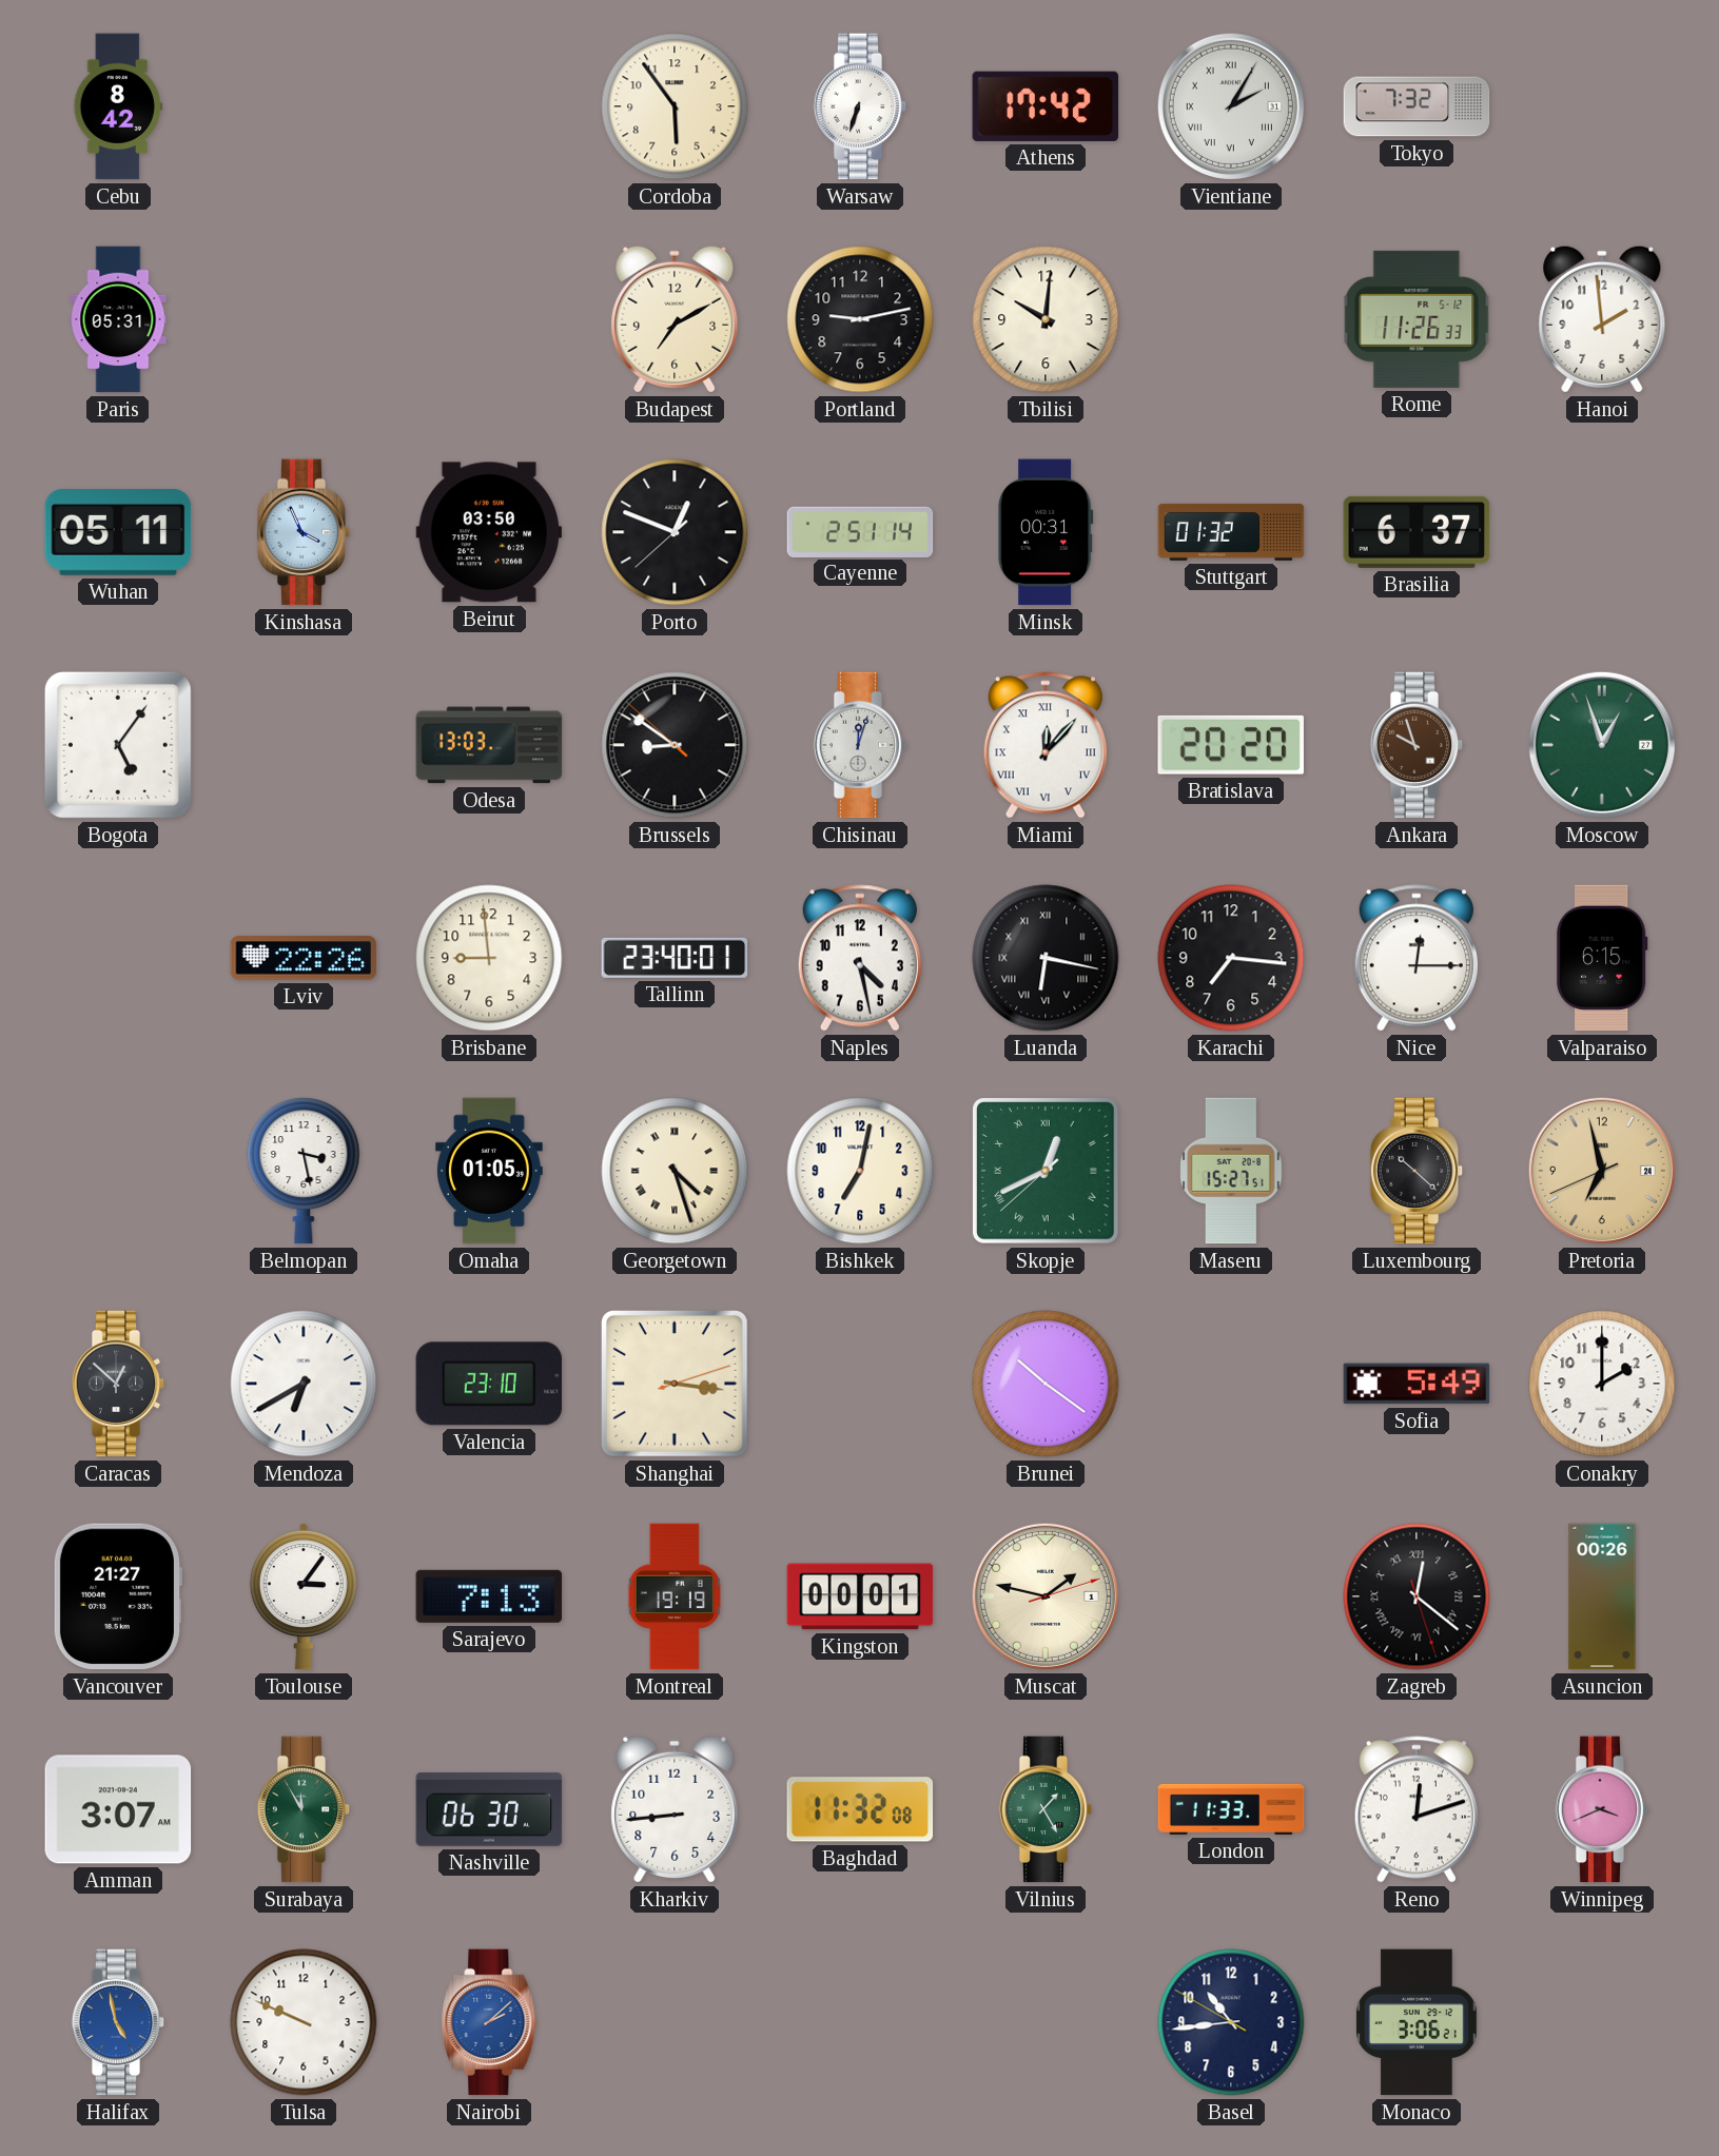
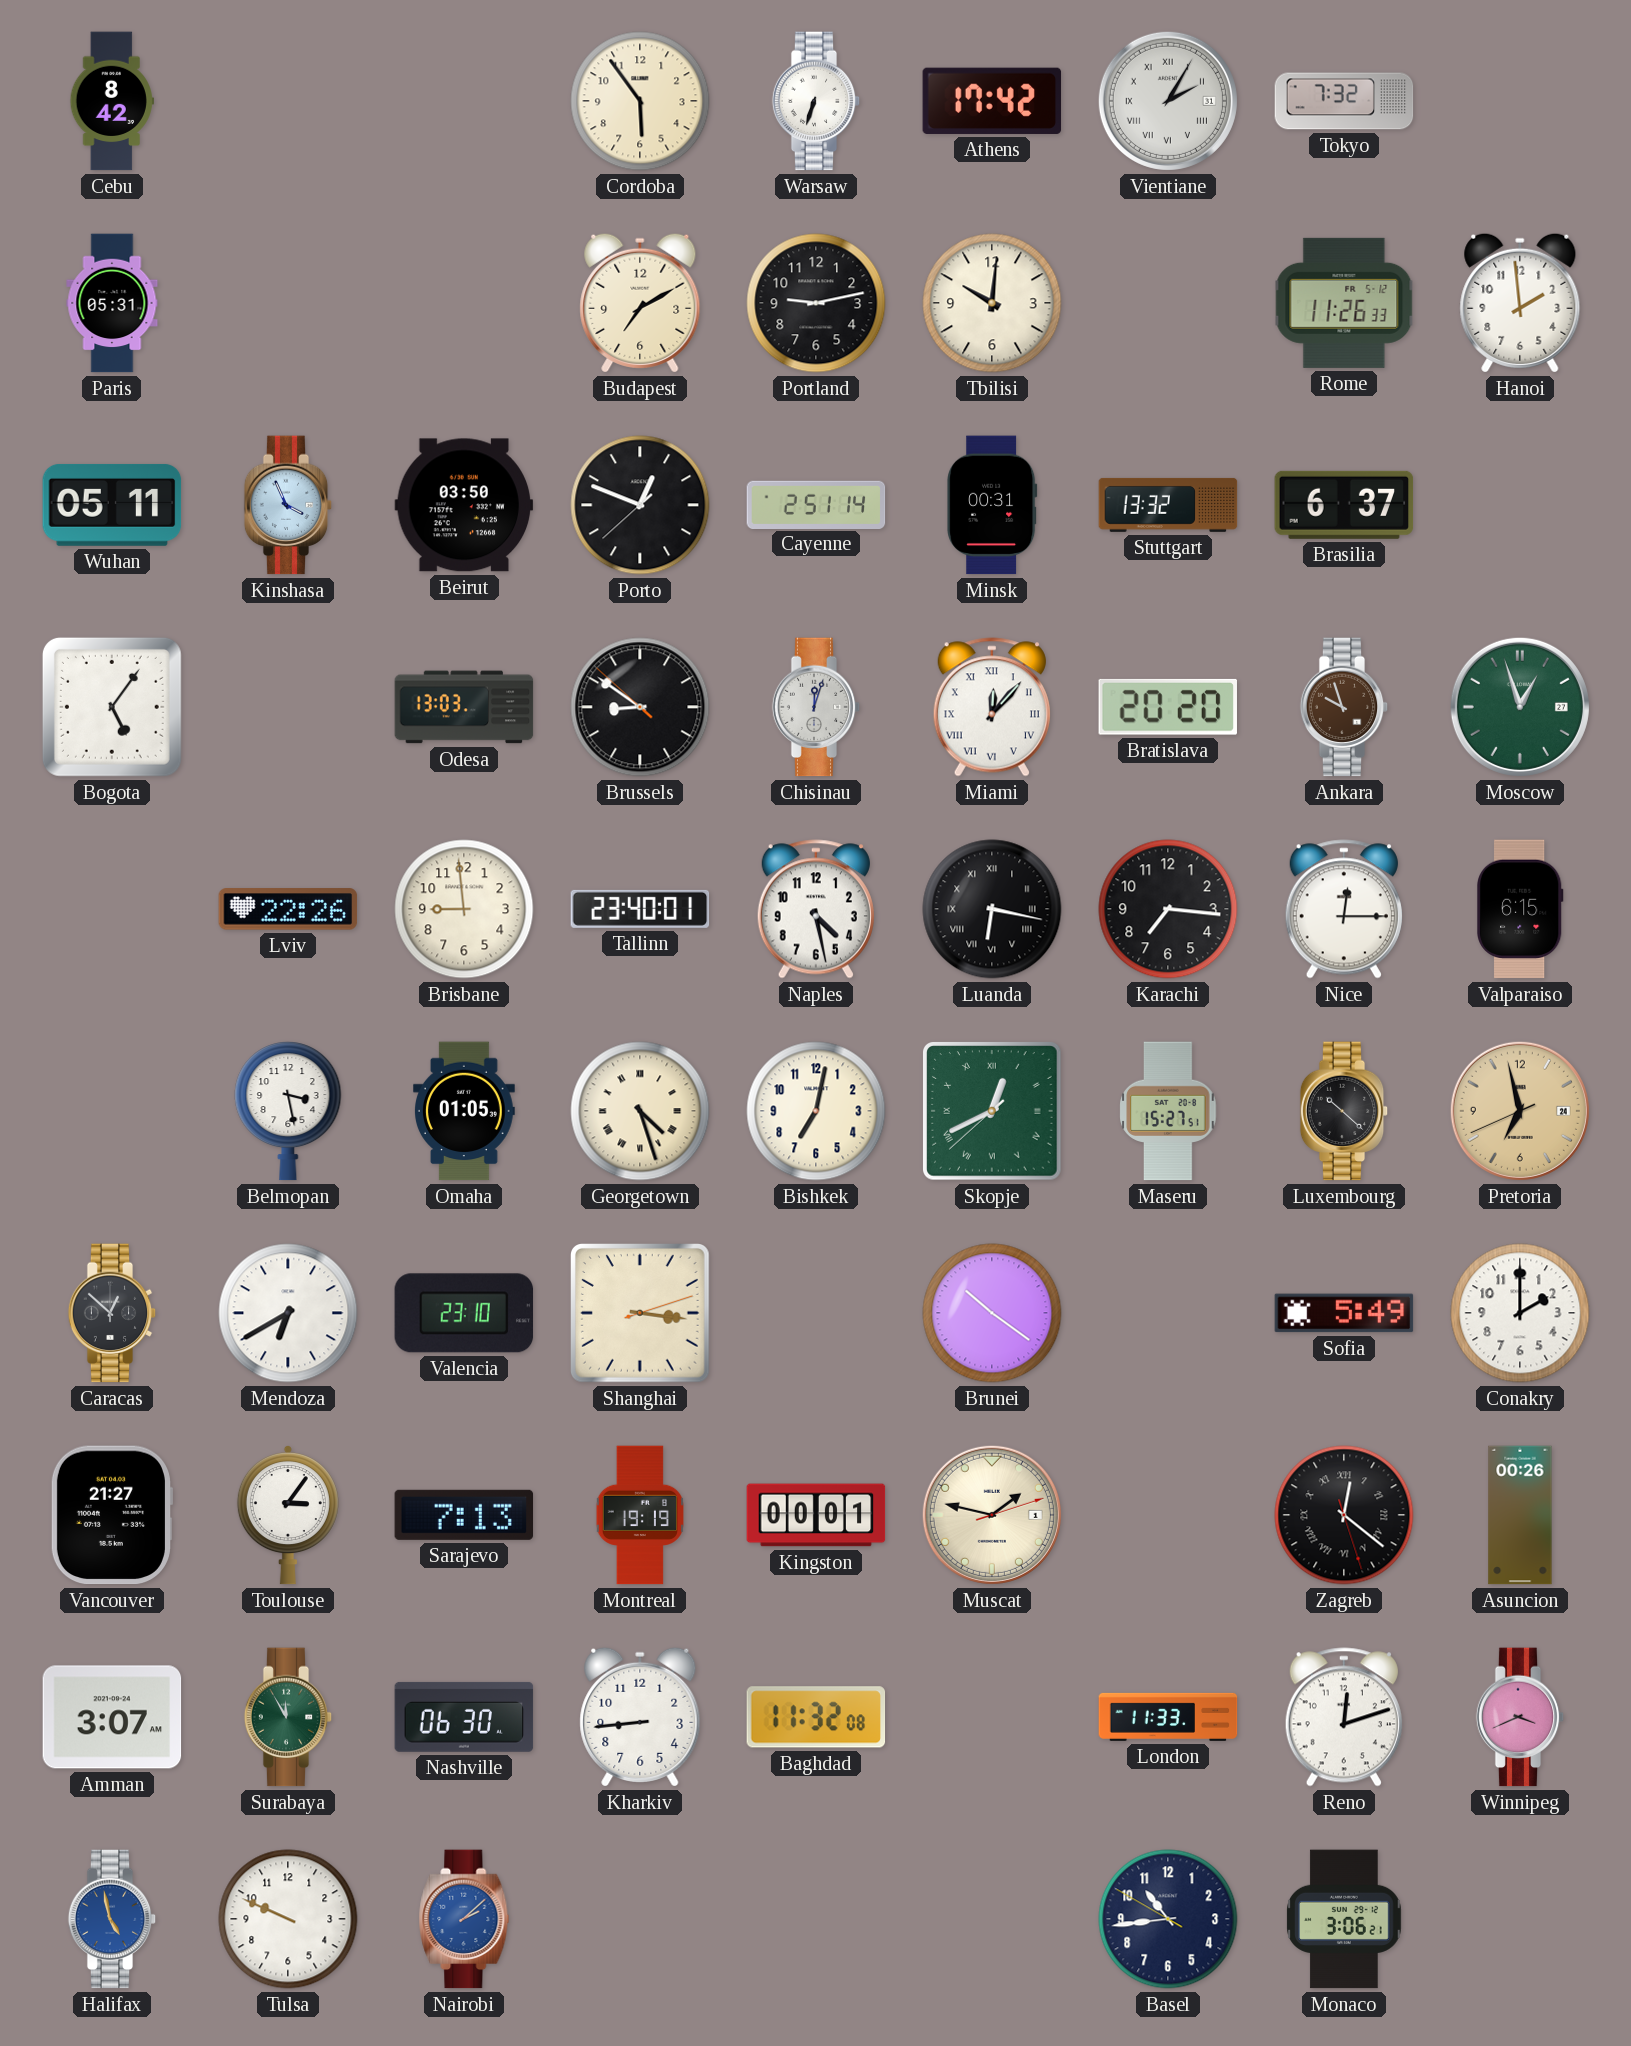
Stuttgart: 01:32 -> 13:32
Vilnius: 1:25 -> none
